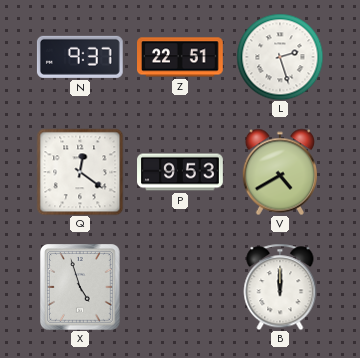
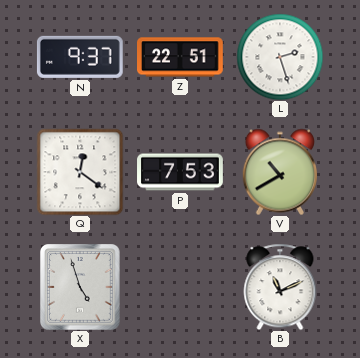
P: 9:53 -> 7:53
V: 4:40 -> 10:40
B: 12:00 -> 11:11
